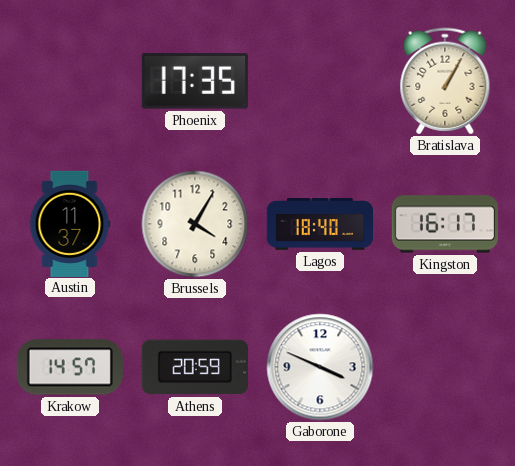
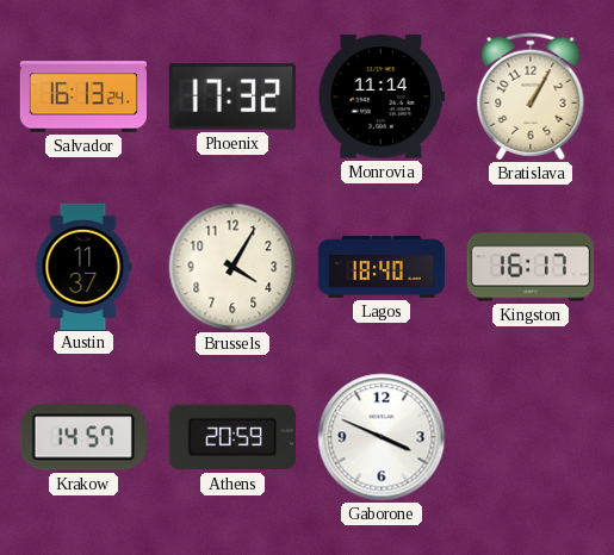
Salvador: none -> 16:13
Phoenix: 17:35 -> 17:32
Monrovia: none -> 11:14
